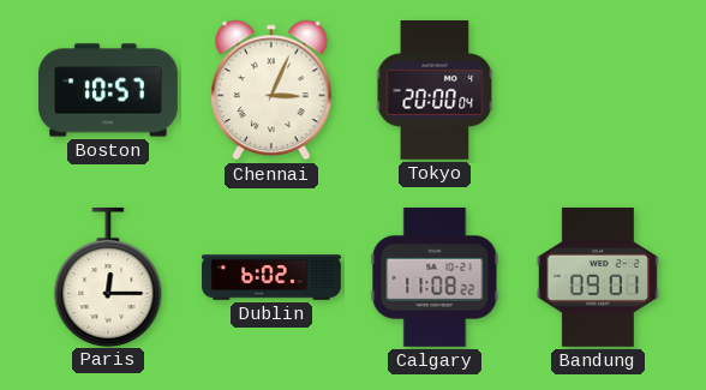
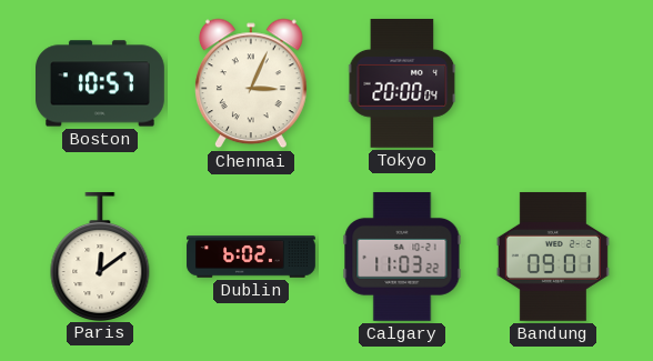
Paris: 12:15 -> 12:09
Calgary: 11:08 -> 11:03
